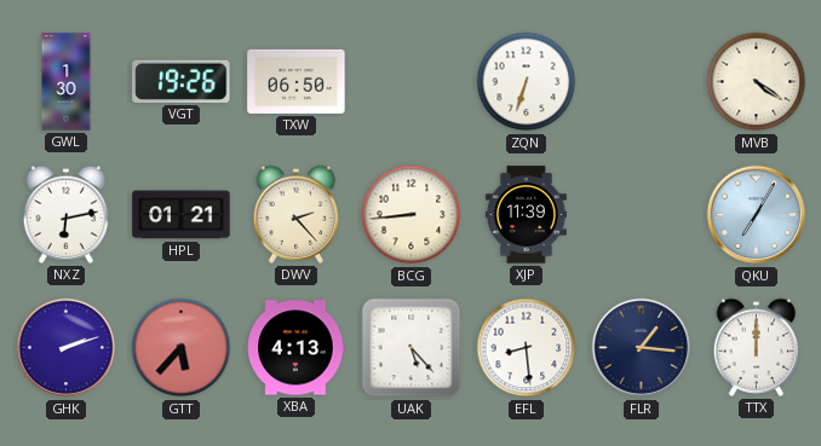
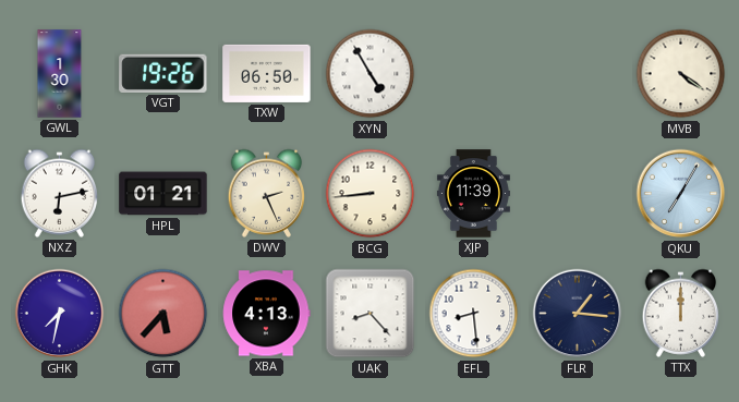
XYN: none -> 4:55
ZQN: 6:33 -> none
DWV: 2:23 -> 2:26
GHK: 2:12 -> 7:32
UAK: 5:23 -> 8:23
